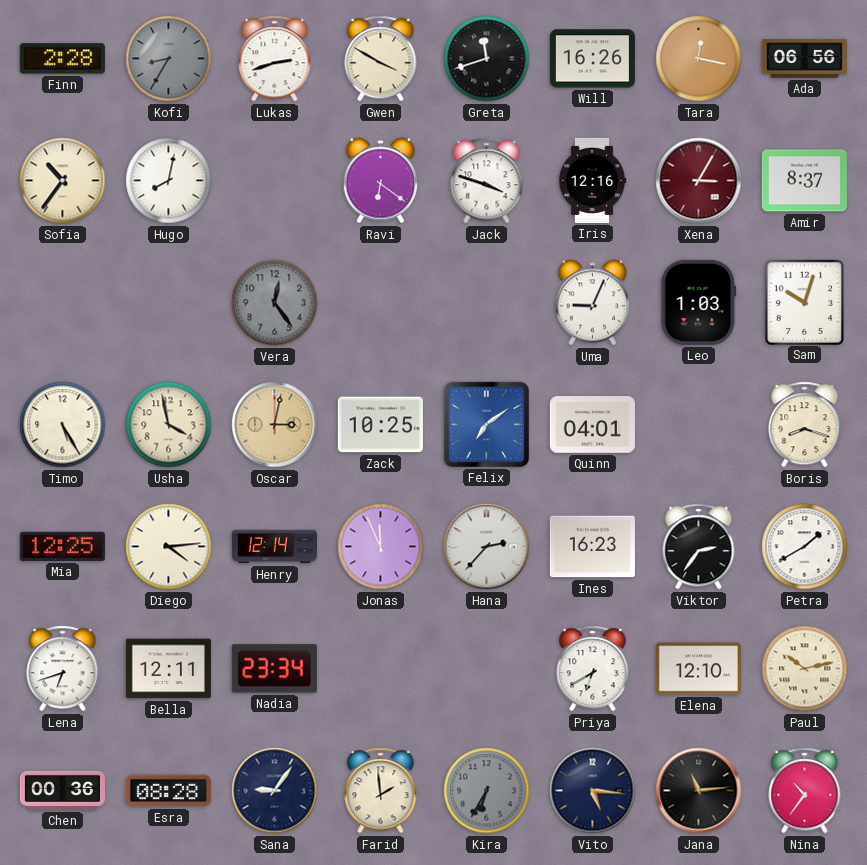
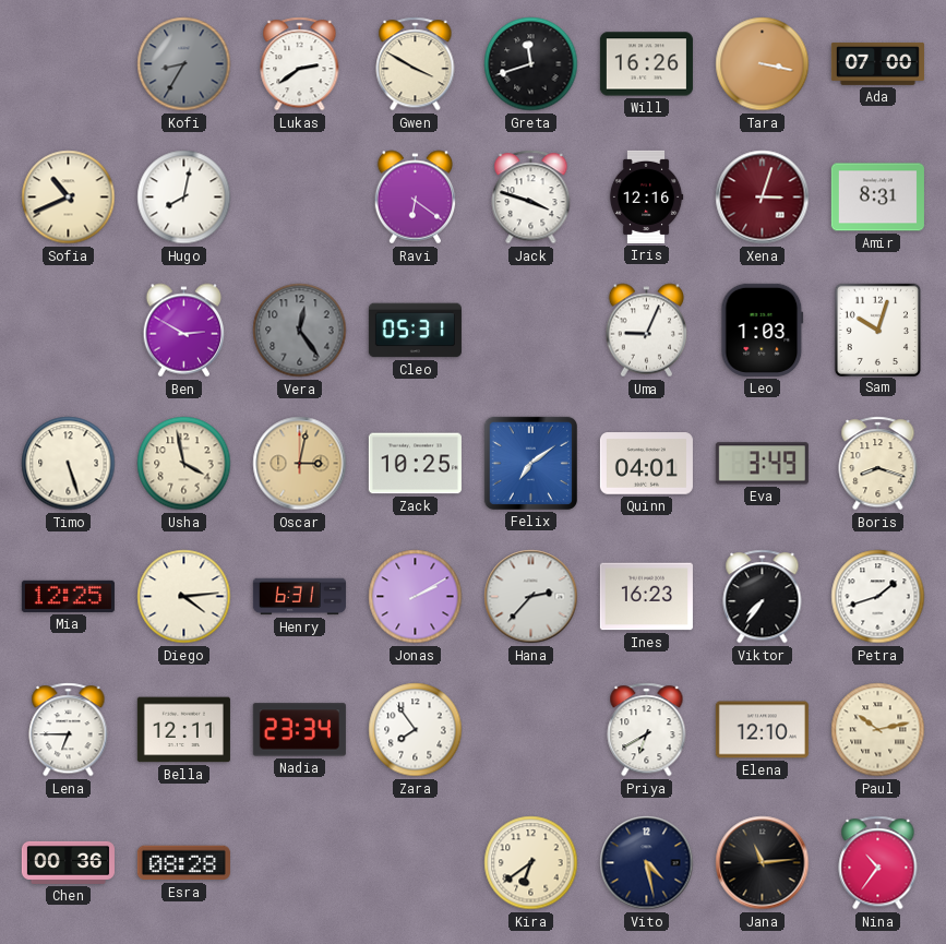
Finn: 2:28 -> none
Lukas: 2:42 -> 2:39
Tara: 12:17 -> 3:17
Ada: 06:56 -> 07:00
Sofia: 10:36 -> 10:41
Xena: 3:05 -> 3:03
Amir: 8:37 -> 8:31
Ben: none -> 2:50
Cleo: none -> 05:31
Timo: 5:25 -> 5:27
Eva: none -> 3:49
Henry: 12:14 -> 6:31
Jonas: 11:56 -> 2:10
Viktor: 2:36 -> 7:36
Petra: 1:40 -> 1:42
Lena: 6:42 -> 6:45
Zara: none -> 7:54
Sana: 9:06 -> none
Farid: 1:59 -> none
Kira: 6:35 -> 6:39
Kira dial: grey -> cream
Vito: 5:16 -> 4:28
